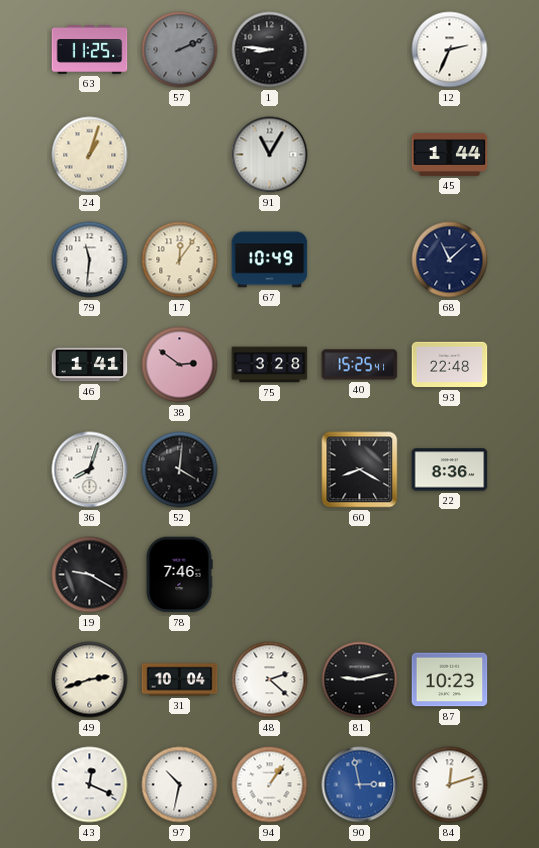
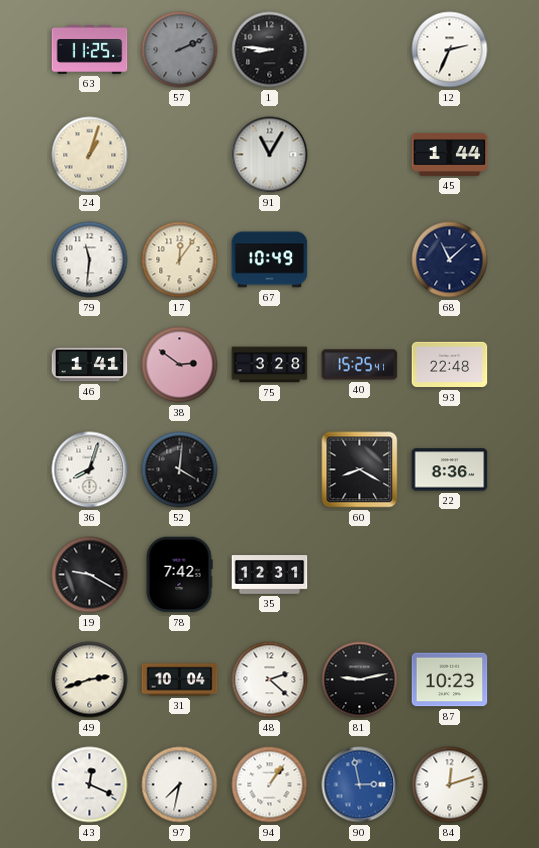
78: 7:46 -> 7:42
35: none -> 12:31
97: 10:32 -> 7:32
